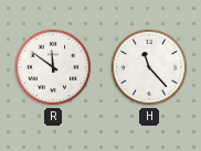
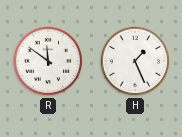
H: 11:23 -> 1:26
